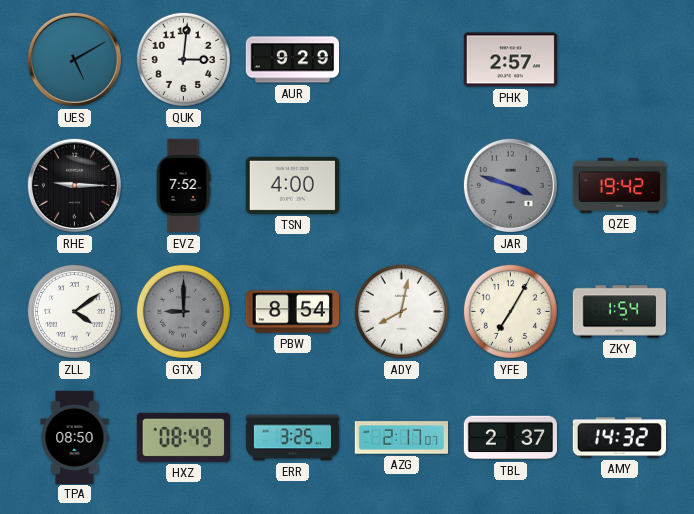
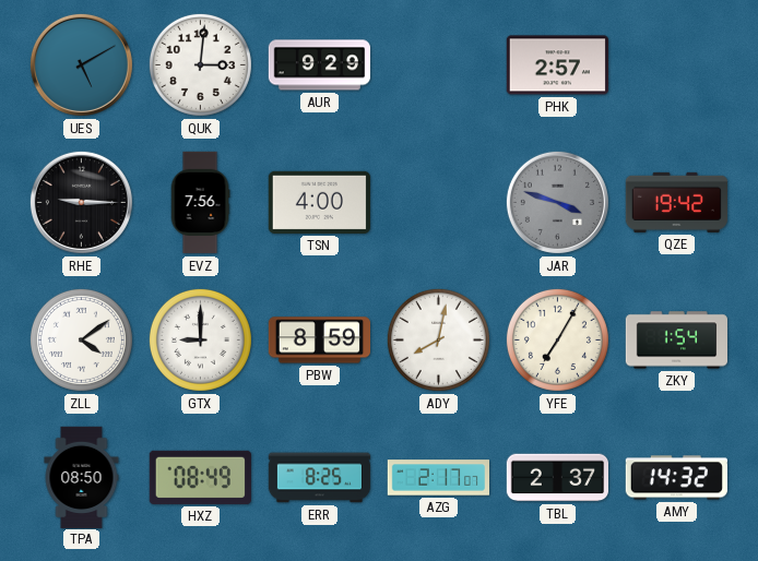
EVZ: 7:52 -> 7:56
GTX dial: grey -> white
PBW: 8:54 -> 8:59
ERR: 3:25 -> 8:25
